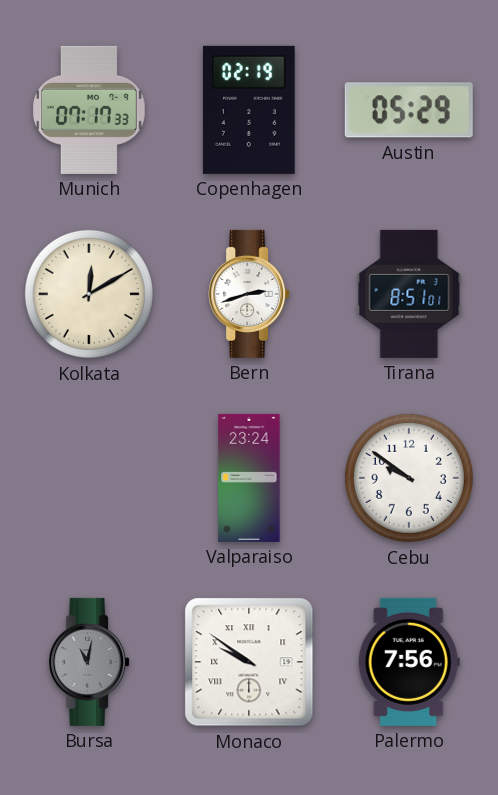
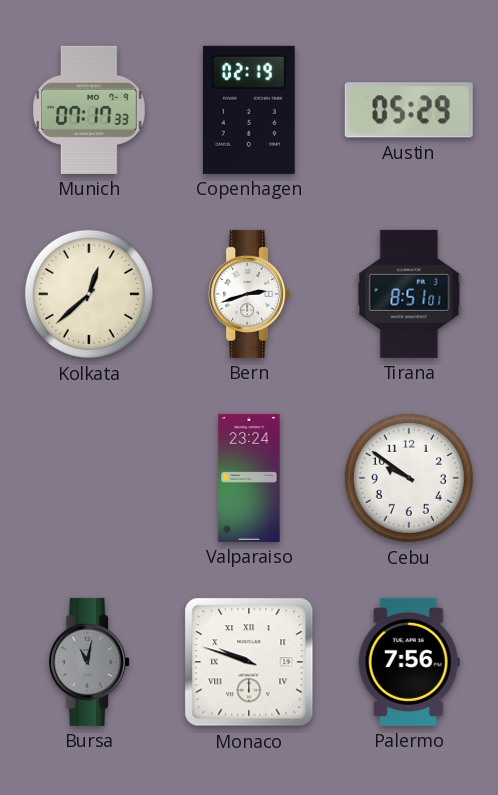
Kolkata: 12:10 -> 12:38
Monaco: 9:51 -> 9:48
